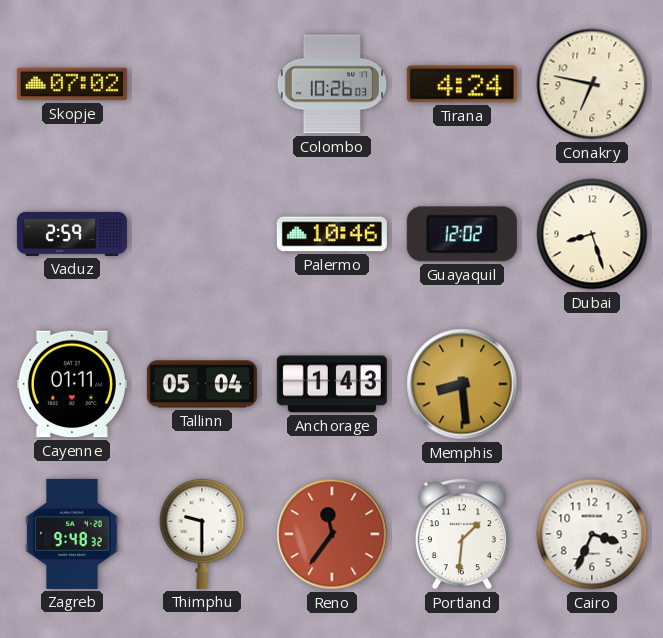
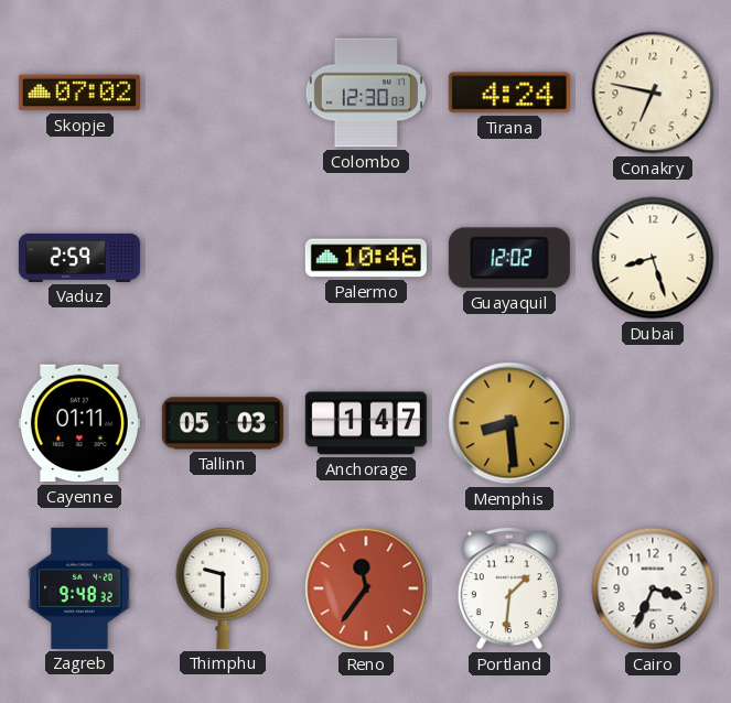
Colombo: 10:26 -> 12:30
Tallinn: 05:04 -> 05:03
Anchorage: 1:43 -> 1:47
